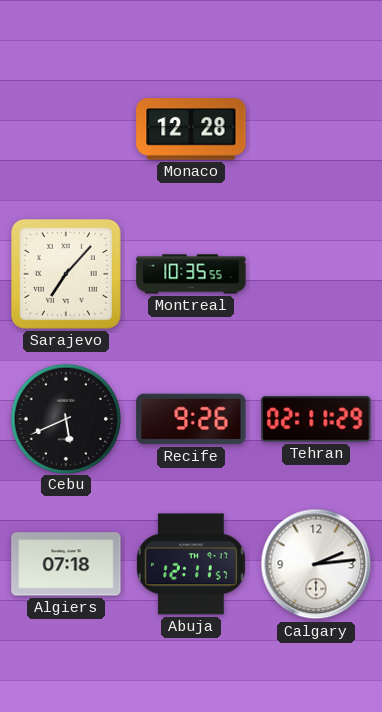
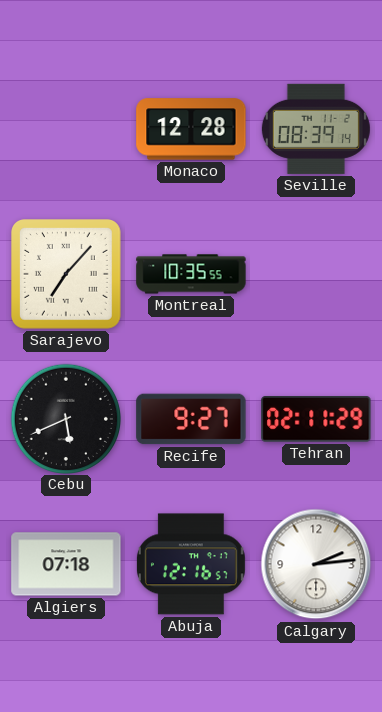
Seville: none -> 08:39
Recife: 9:26 -> 9:27
Abuja: 12:11 -> 12:16
